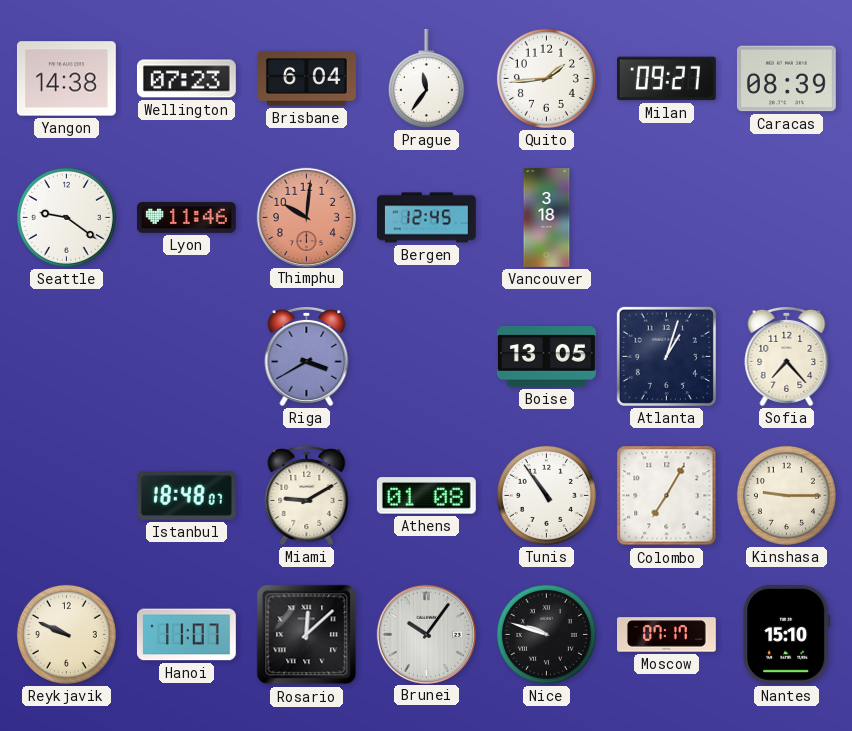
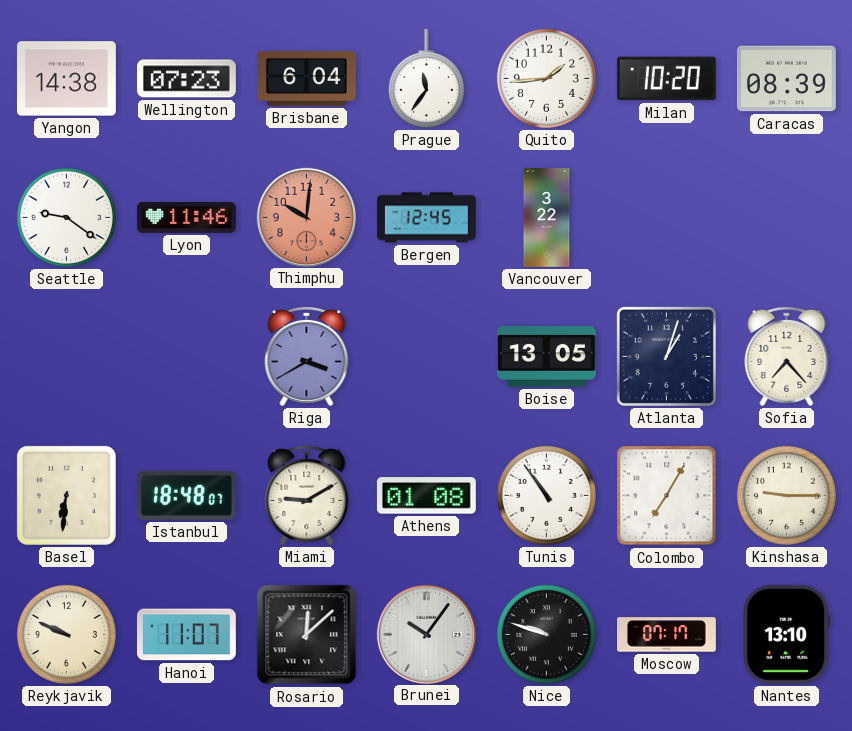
Milan: 09:27 -> 10:20
Vancouver: 3:18 -> 3:22
Basel: none -> 6:31
Nantes: 15:10 -> 13:10
